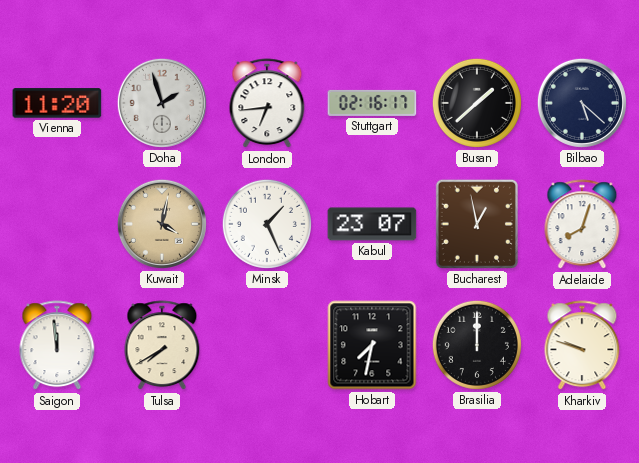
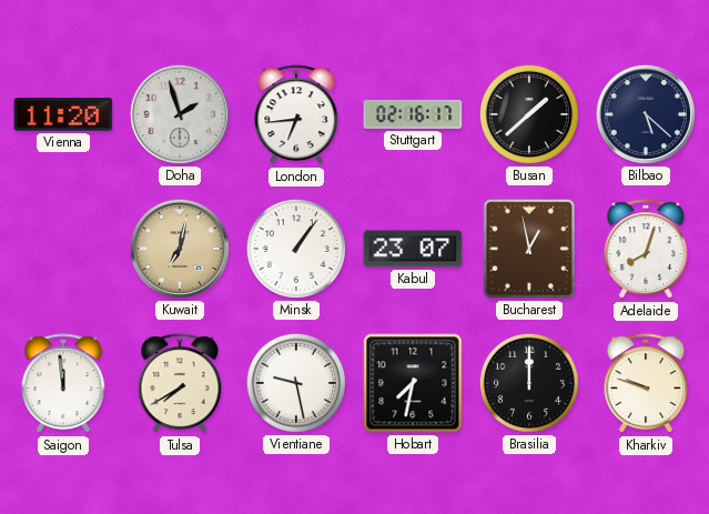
Kuwait: 4:02 -> 7:02
Minsk: 1:26 -> 1:06
Vientiane: none -> 9:28
